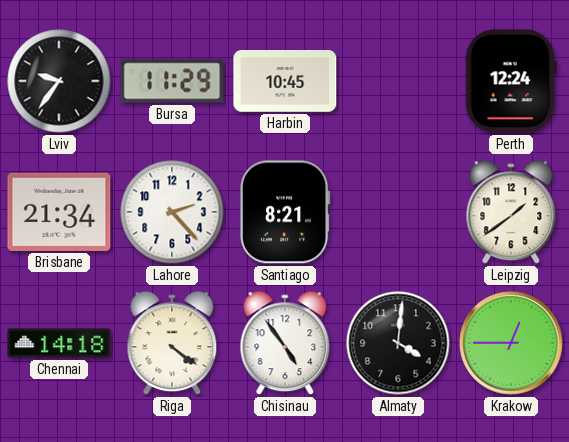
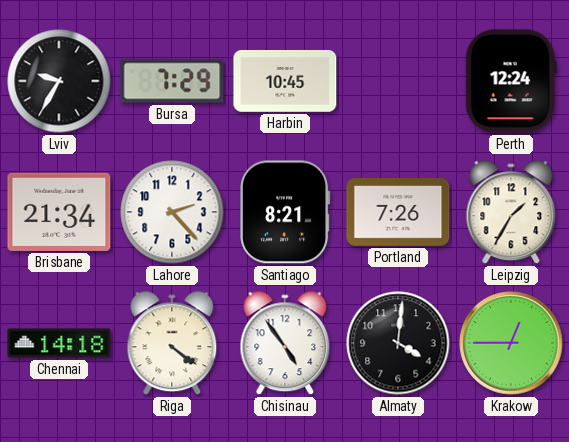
Lviv: 9:36 -> 9:35
Bursa: 11:29 -> 7:29
Portland: none -> 7:26
Leipzig: 1:39 -> 1:35
